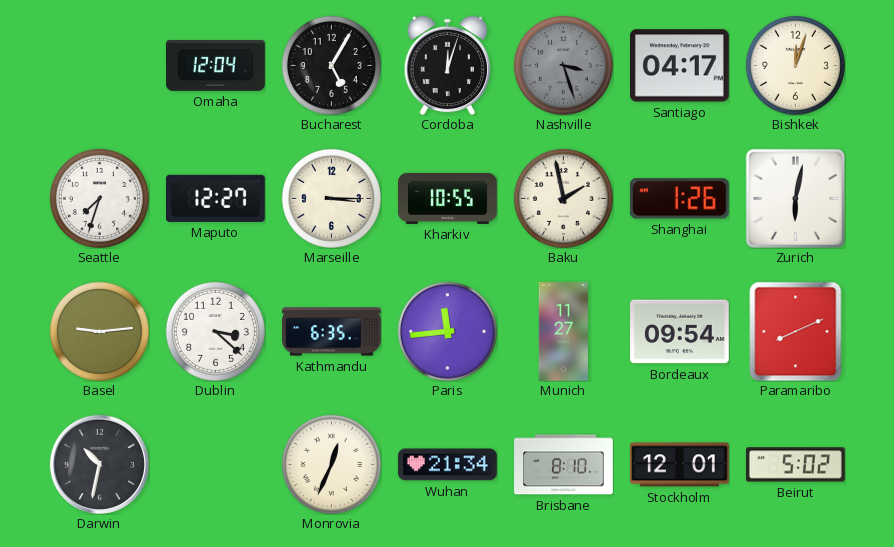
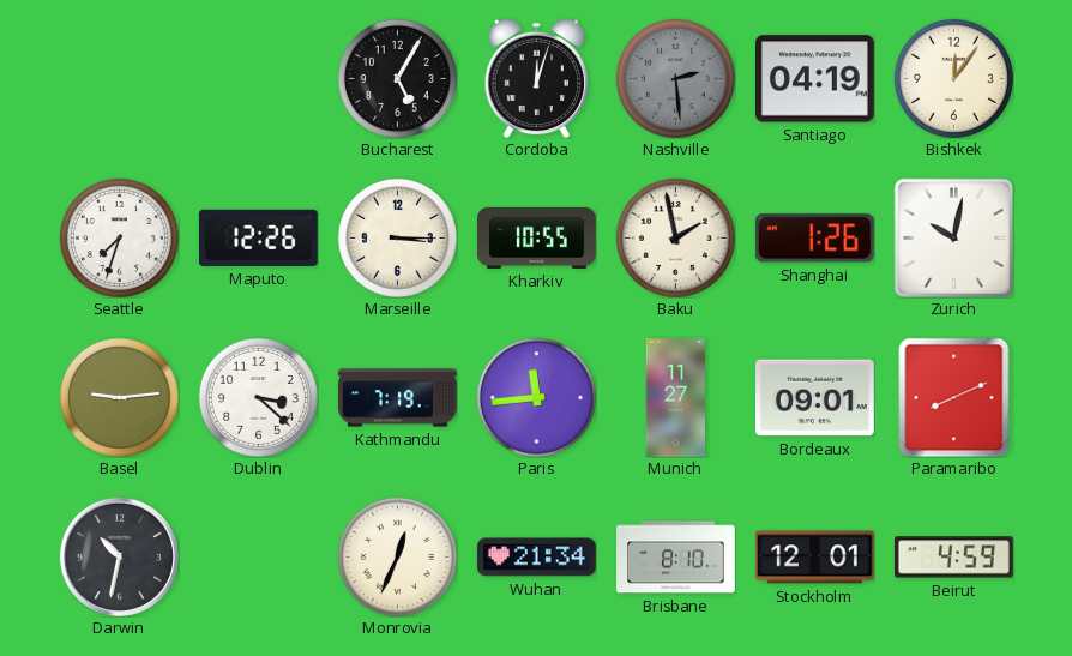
Omaha: 12:04 -> none
Nashville: 3:27 -> 2:29
Santiago: 04:17 -> 04:19
Bishkek: 12:03 -> 12:06
Maputo: 12:27 -> 12:26
Zurich: 6:02 -> 10:02
Kathmandu: 6:35 -> 7:19
Bordeaux: 09:54 -> 09:01
Beirut: 5:02 -> 4:59
